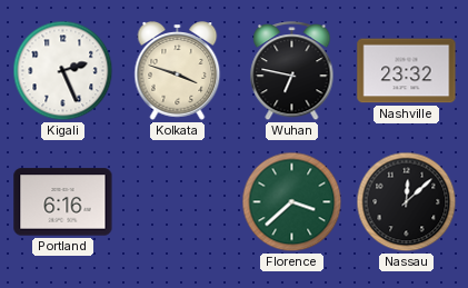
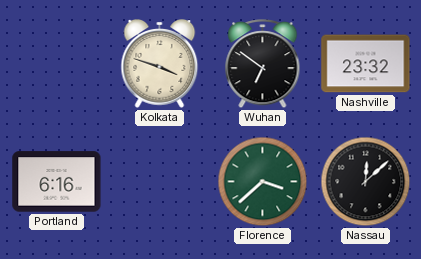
Kigali: 2:26 -> none
Wuhan: 6:47 -> 6:51
